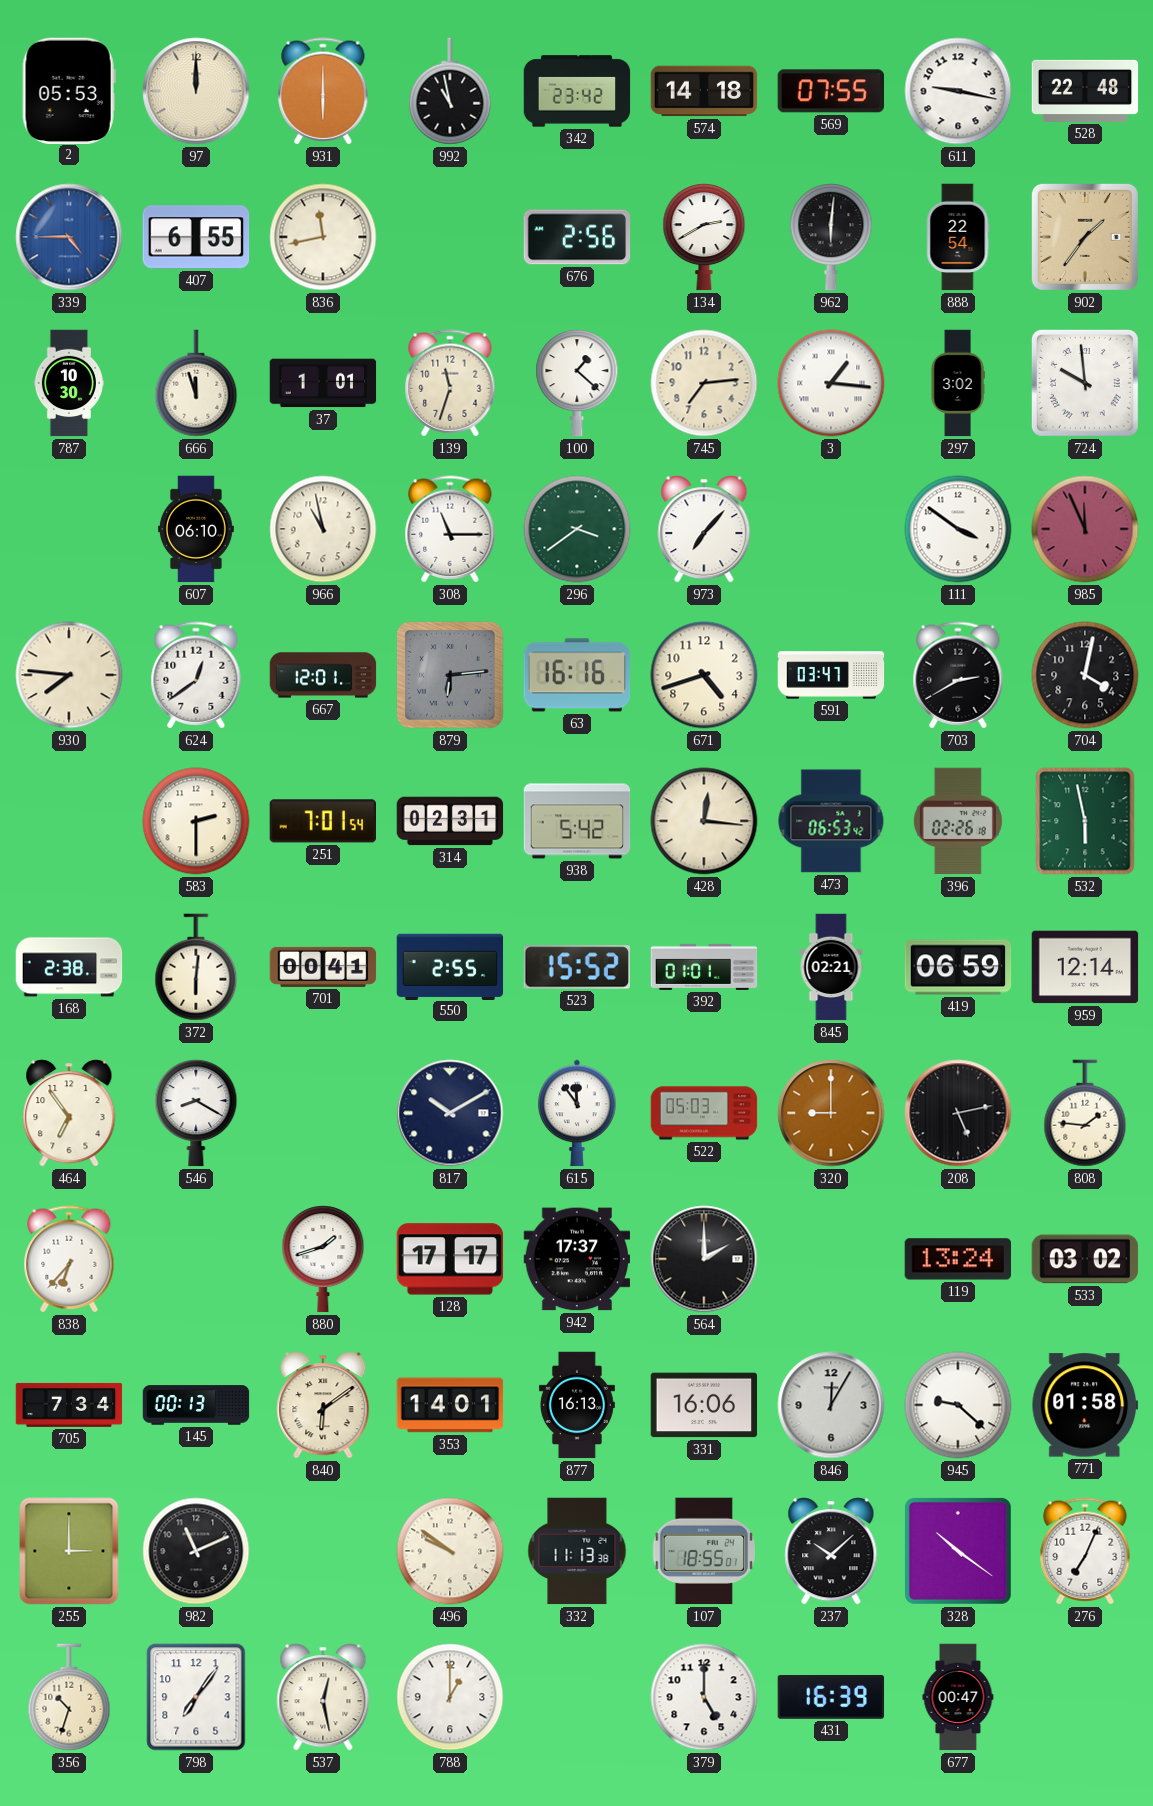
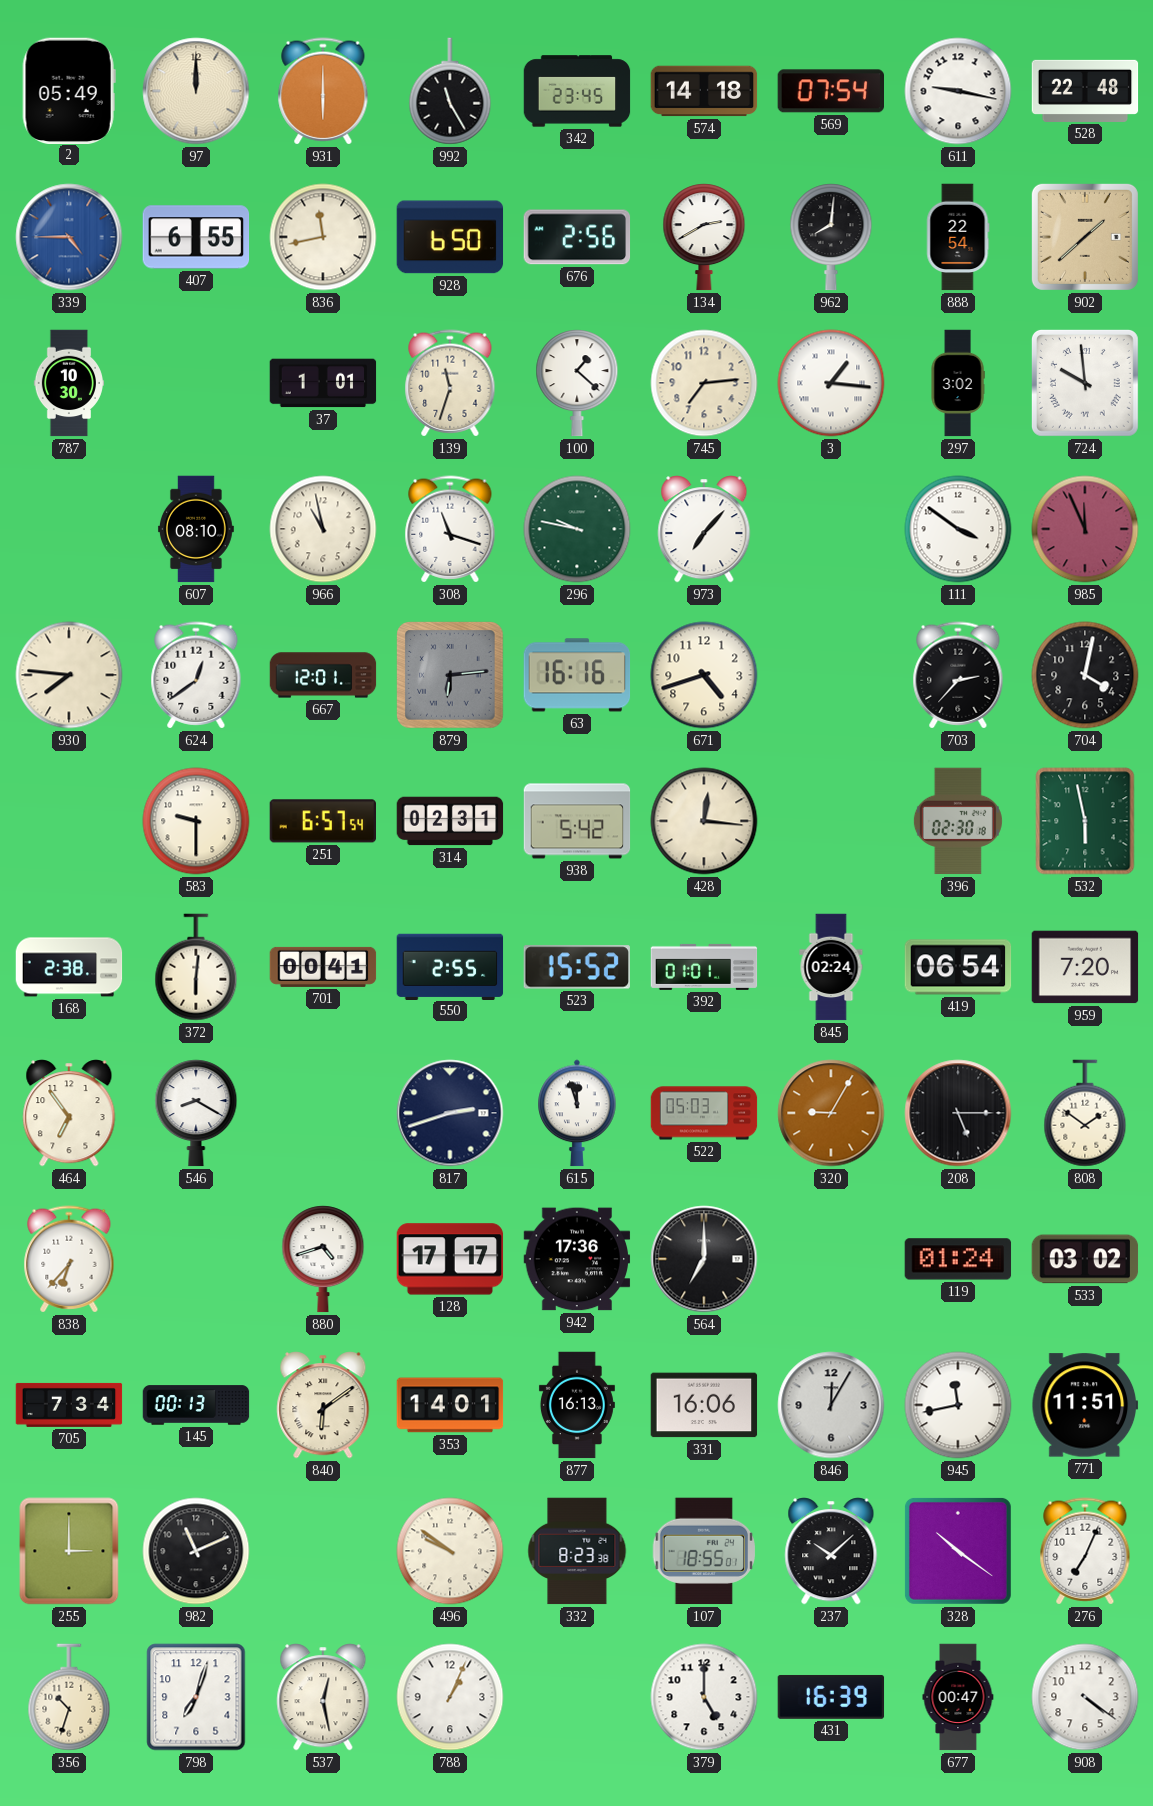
2: 05:53 -> 05:49
992: 10:58 -> 11:25
342: 23:42 -> 23:45
569: 07:55 -> 07:54
928: none -> 6:50
962: 6:01 -> 8:01
902: 1:36 -> 1:38
666: 11:57 -> none
607: 06:10 -> 08:10
308: 11:15 -> 11:18
296: 3:39 -> 9:47
591: 03:47 -> none
703: 2:40 -> 2:37
583: 2:30 -> 9:30
251: 7:01 -> 6:57
473: 06:53 -> none
396: 02:26 -> 02:30
845: 02:21 -> 02:24
419: 06:59 -> 06:54
959: 12:14 -> 7:20
817: 10:10 -> 2:42
615: 11:54 -> 11:57
320: 9:00 -> 9:05
208: 5:13 -> 5:15
808: 1:46 -> 1:51
880: 1:42 -> 4:42
942: 17:37 -> 17:36
564: 2:00 -> 7:00
119: 13:24 -> 01:24
945: 9:22 -> 11:43
771: 01:58 -> 11:51
332: 11:13 -> 8:23
798: 7:06 -> 7:03
788: 1:00 -> 1:04
908: none -> 4:21
